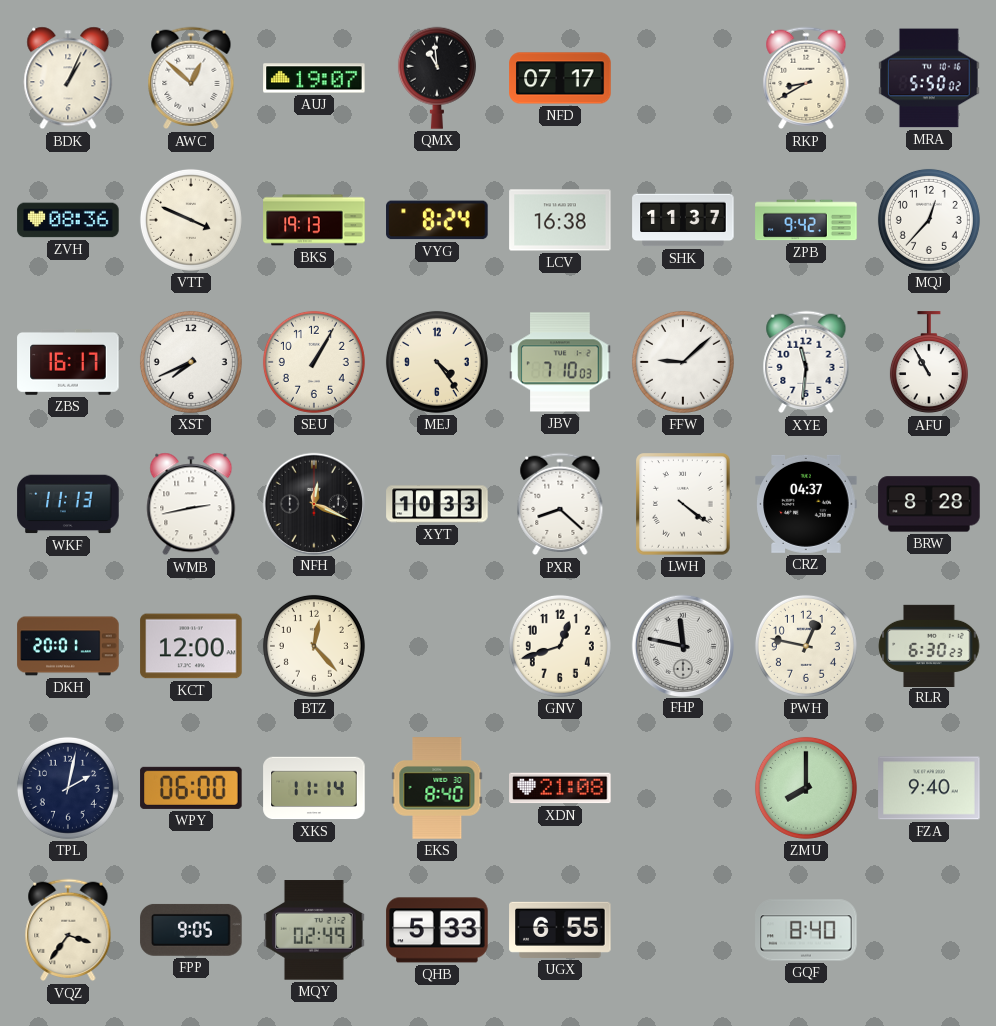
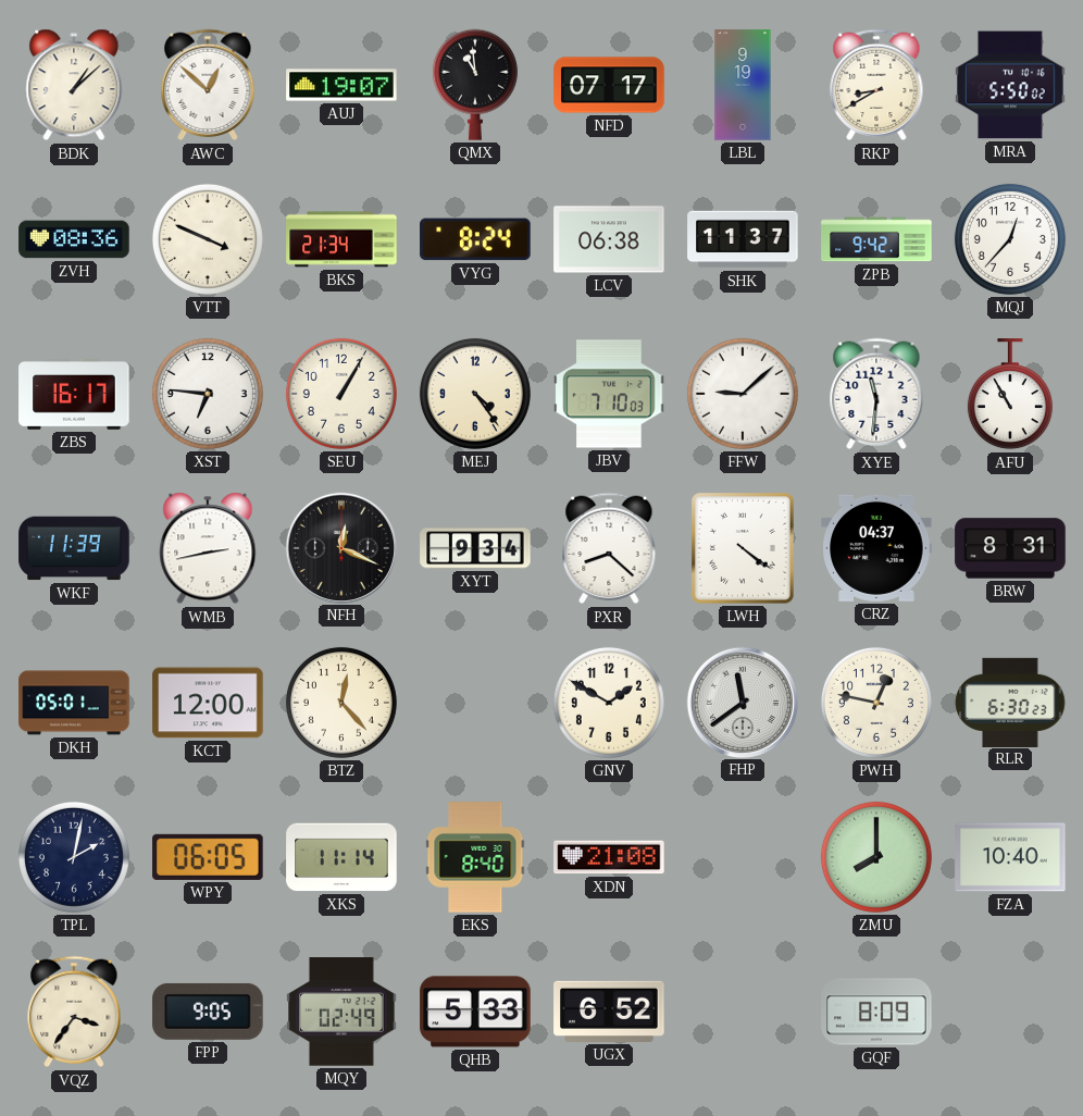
BDK: 1:04 -> 1:08
LBL: none -> 9:19
BKS: 19:13 -> 21:34
LCV: 16:38 -> 06:38
XST: 7:41 -> 6:46
WKF: 11:13 -> 11:39
XYT: 10:33 -> 9:34
BRW: 8:28 -> 8:31
DKH: 20:01 -> 05:01
GNV: 12:42 -> 1:50
FHP: 11:47 -> 11:39
WPY: 06:00 -> 06:05
FZA: 9:40 -> 10:40
UGX: 6:55 -> 6:52
GQF: 8:40 -> 8:09
